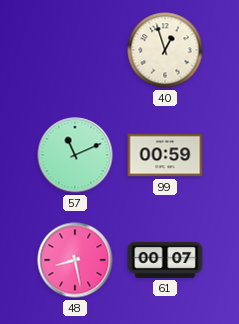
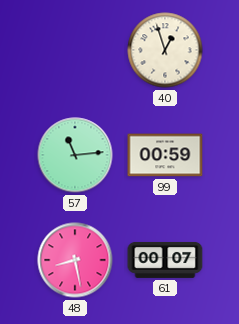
57: 11:11 -> 11:14
